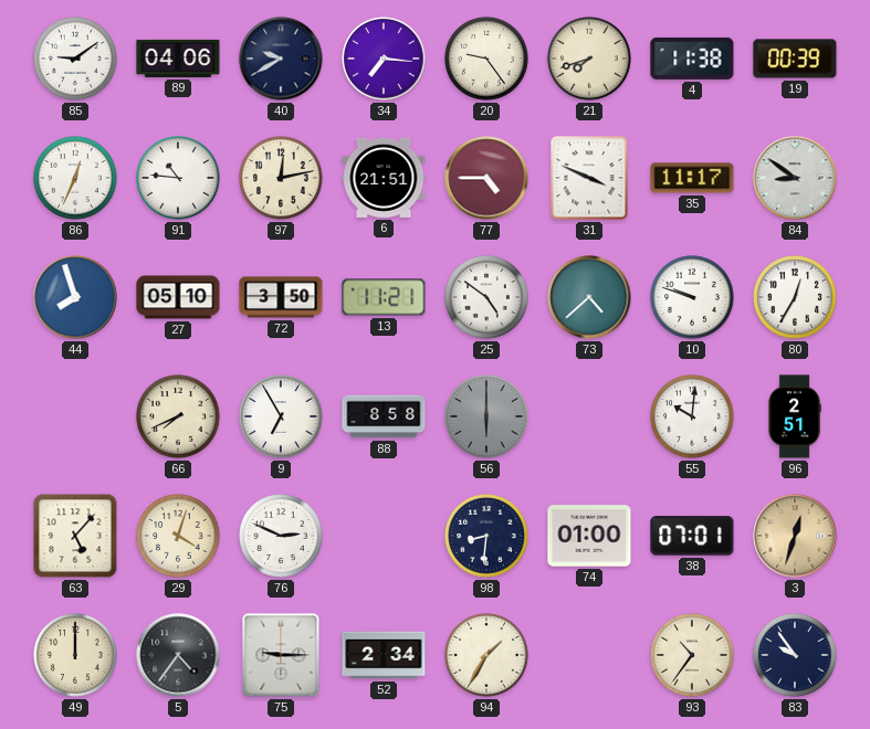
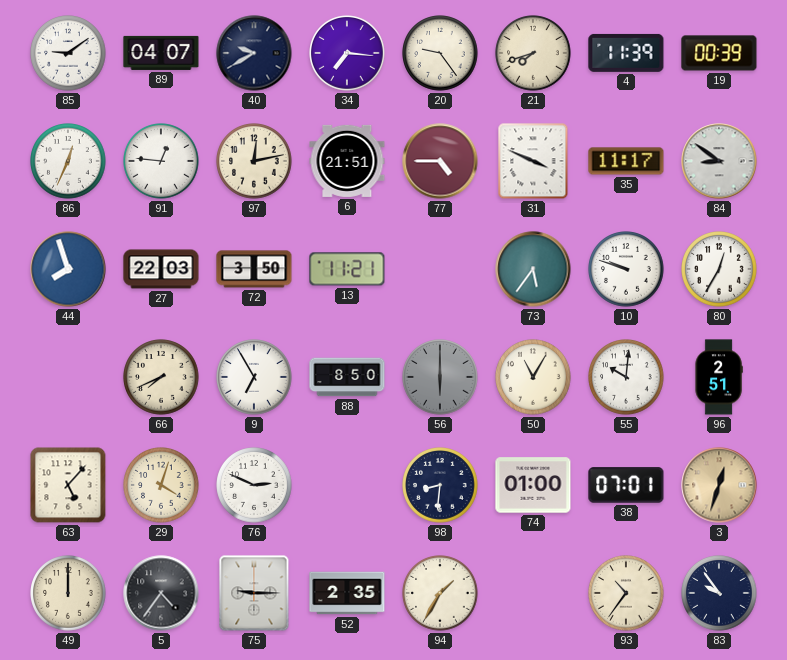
89: 04:06 -> 04:07
4: 11:38 -> 11:39
91: 10:46 -> 12:46
27: 05:10 -> 22:03
25: 4:51 -> none
73: 4:38 -> 5:36
88: 8:58 -> 8:50
50: none -> 11:05
52: 2:34 -> 2:35
